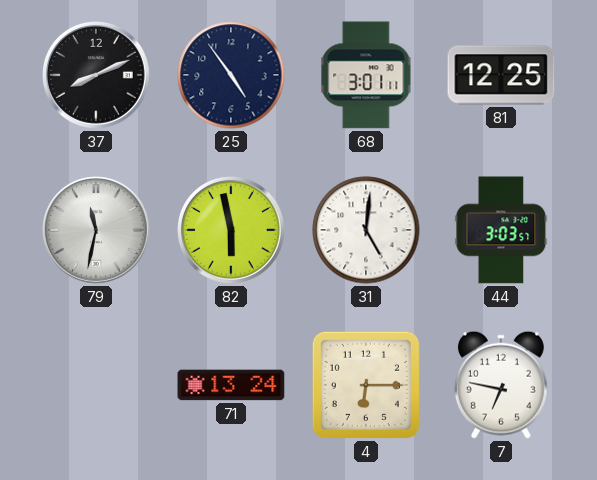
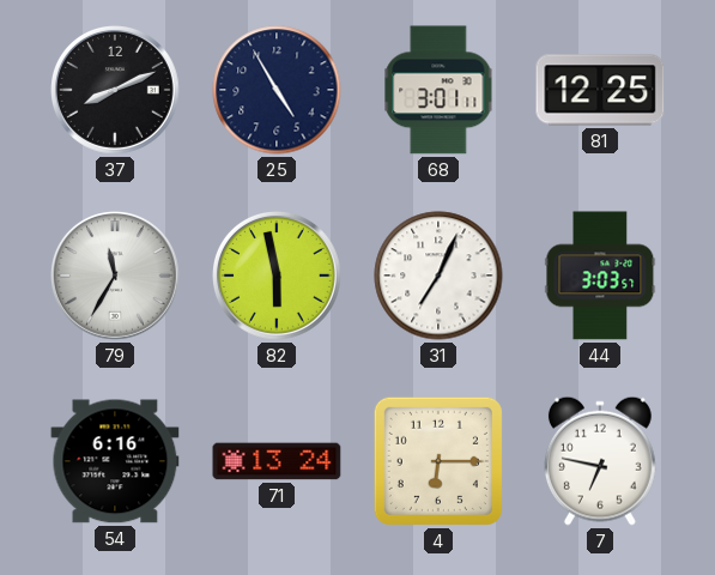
25: 4:54 -> 4:55
79: 11:32 -> 11:35
31: 5:01 -> 7:04
54: none -> 6:16
